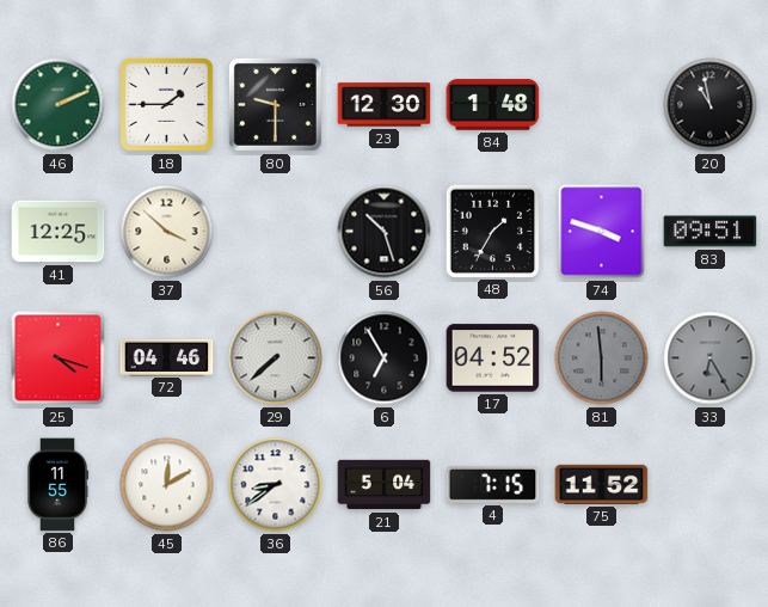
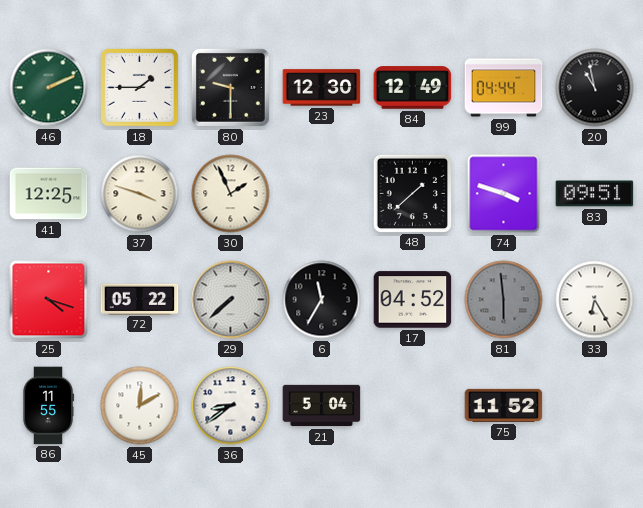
84: 1:48 -> 12:49
99: none -> 04:44
37: 3:52 -> 3:48
30: none -> 1:56
56: 10:27 -> none
48: 1:35 -> 1:38
72: 04:46 -> 05:22
6: 6:55 -> 11:35
33 dial: grey -> white
4: 7:15 -> none
